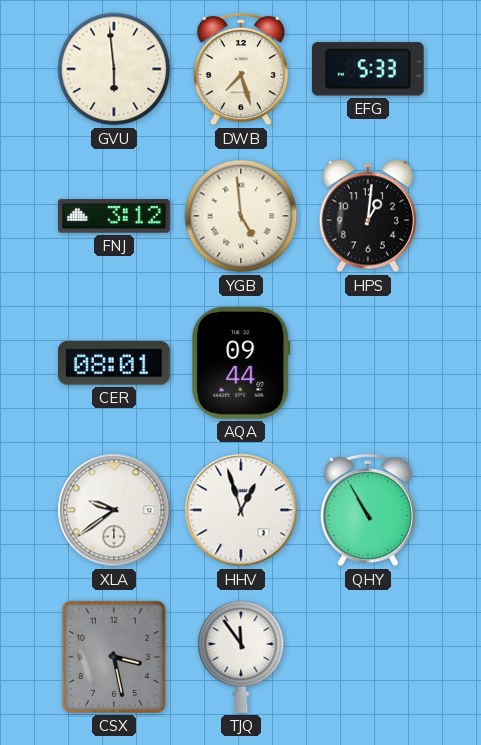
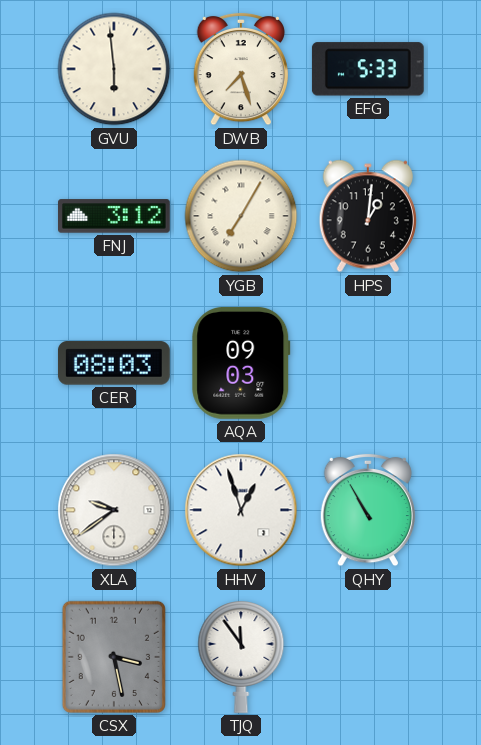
YGB: 4:59 -> 7:05
CER: 08:01 -> 08:03
AQA: 09:44 -> 09:03
